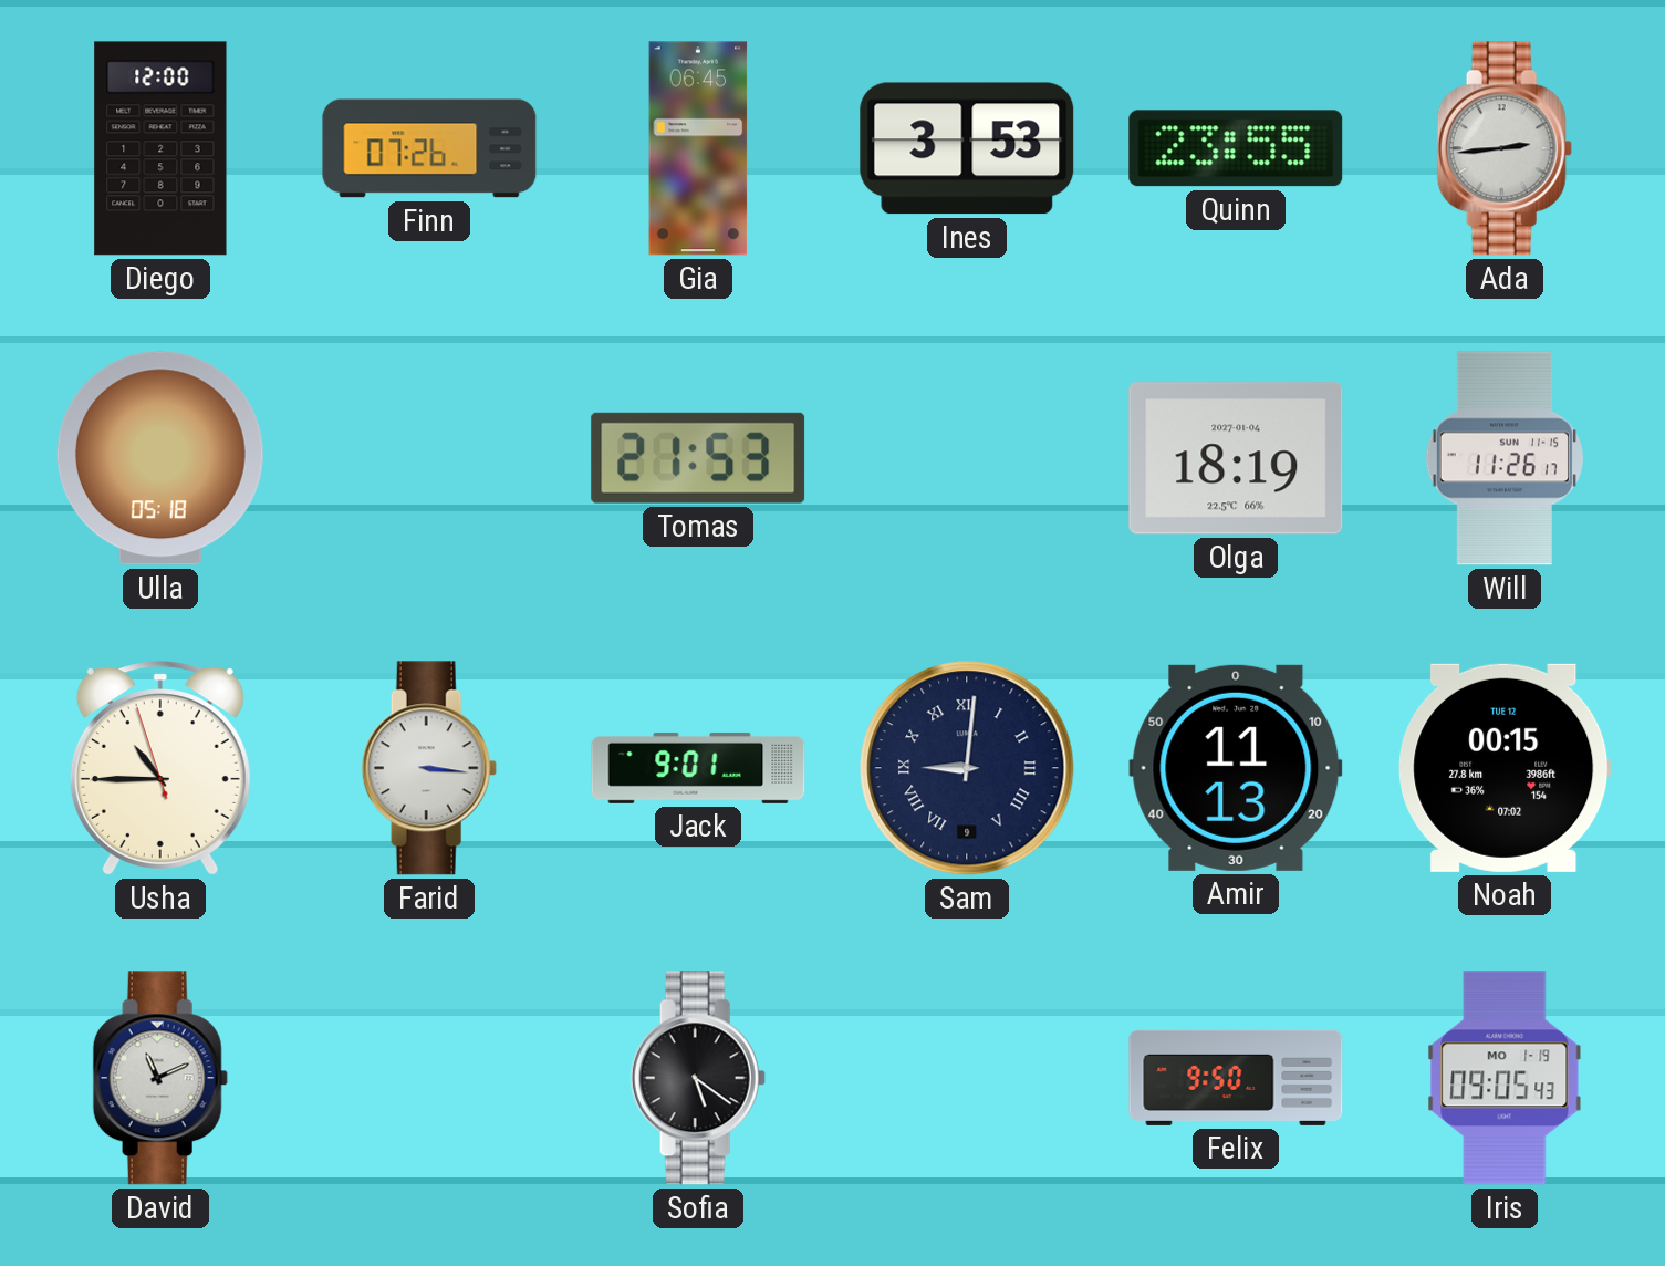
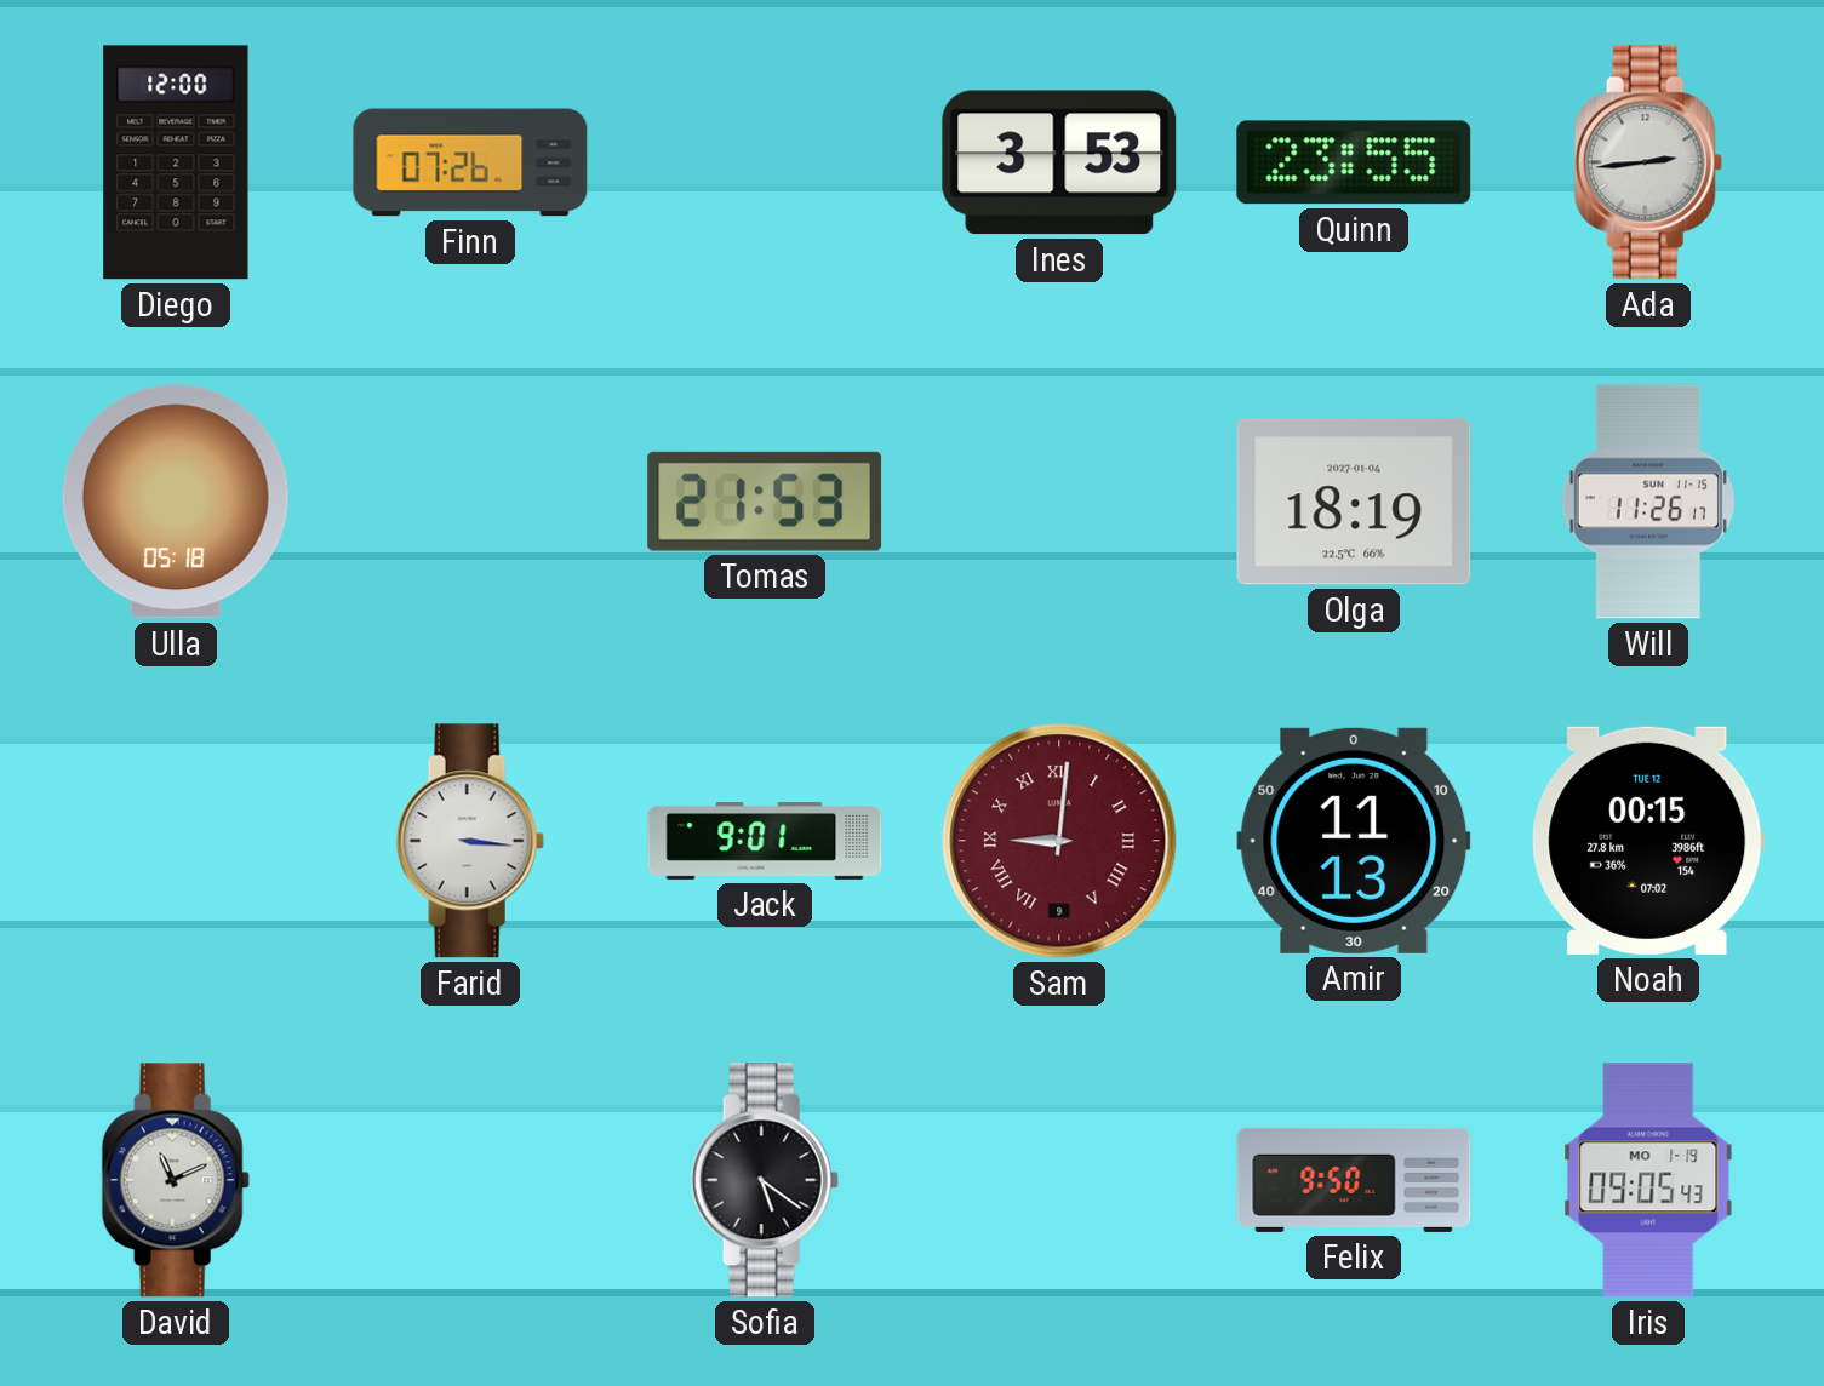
Gia: 06:45 -> none
Usha: 10:44 -> none
Sam dial: navy -> burgundy
